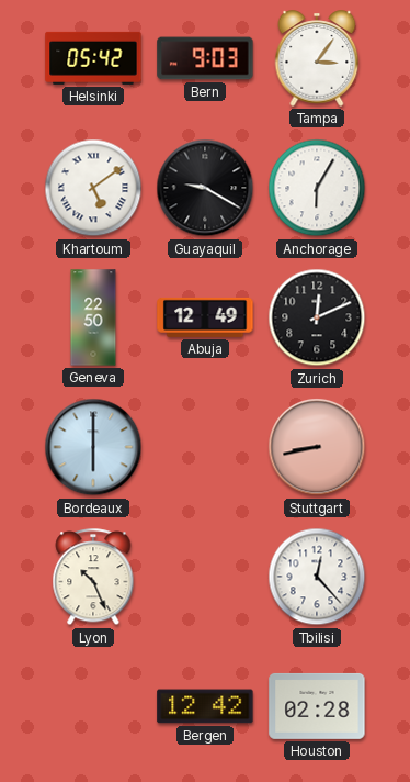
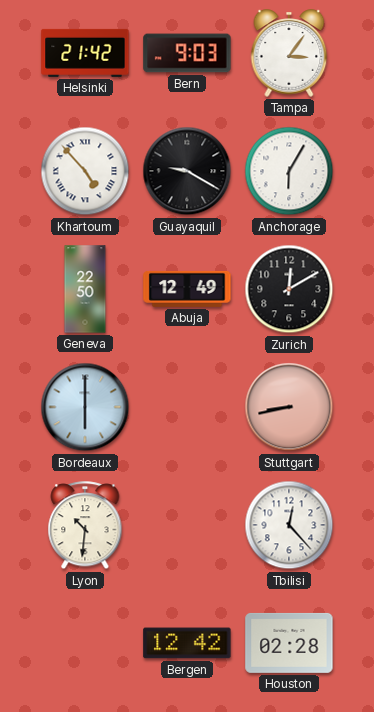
Helsinki: 05:42 -> 21:42
Khartoum: 5:09 -> 4:53
Zurich: 12:11 -> 12:10
Lyon: 10:26 -> 10:31
